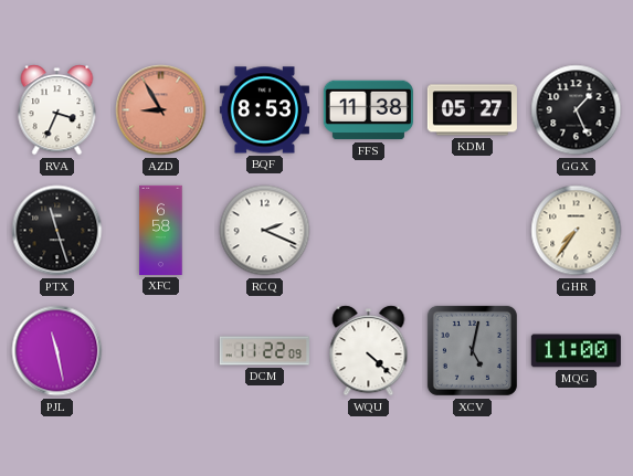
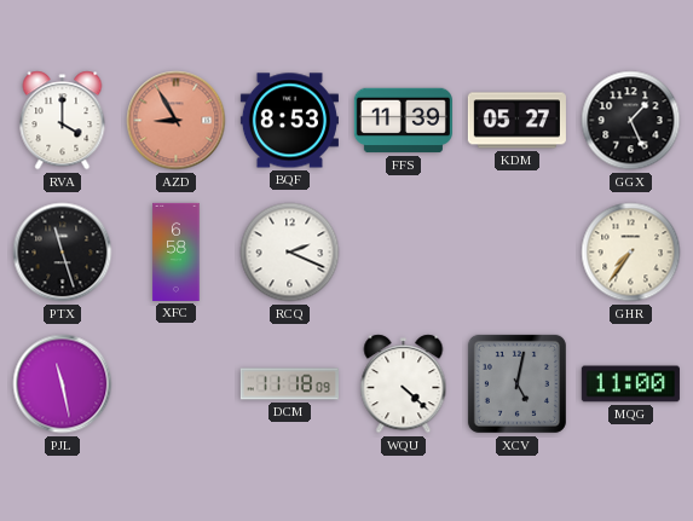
RVA: 3:34 -> 4:00
FFS: 11:38 -> 11:39
DCM: 11:22 -> 11:18
